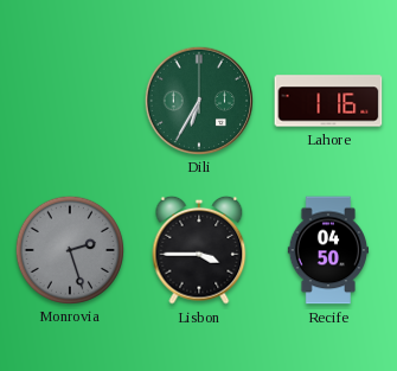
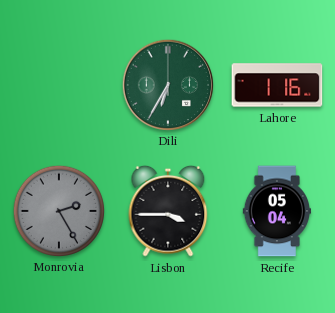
Monrovia: 2:27 -> 2:25
Recife: 04:50 -> 05:04
